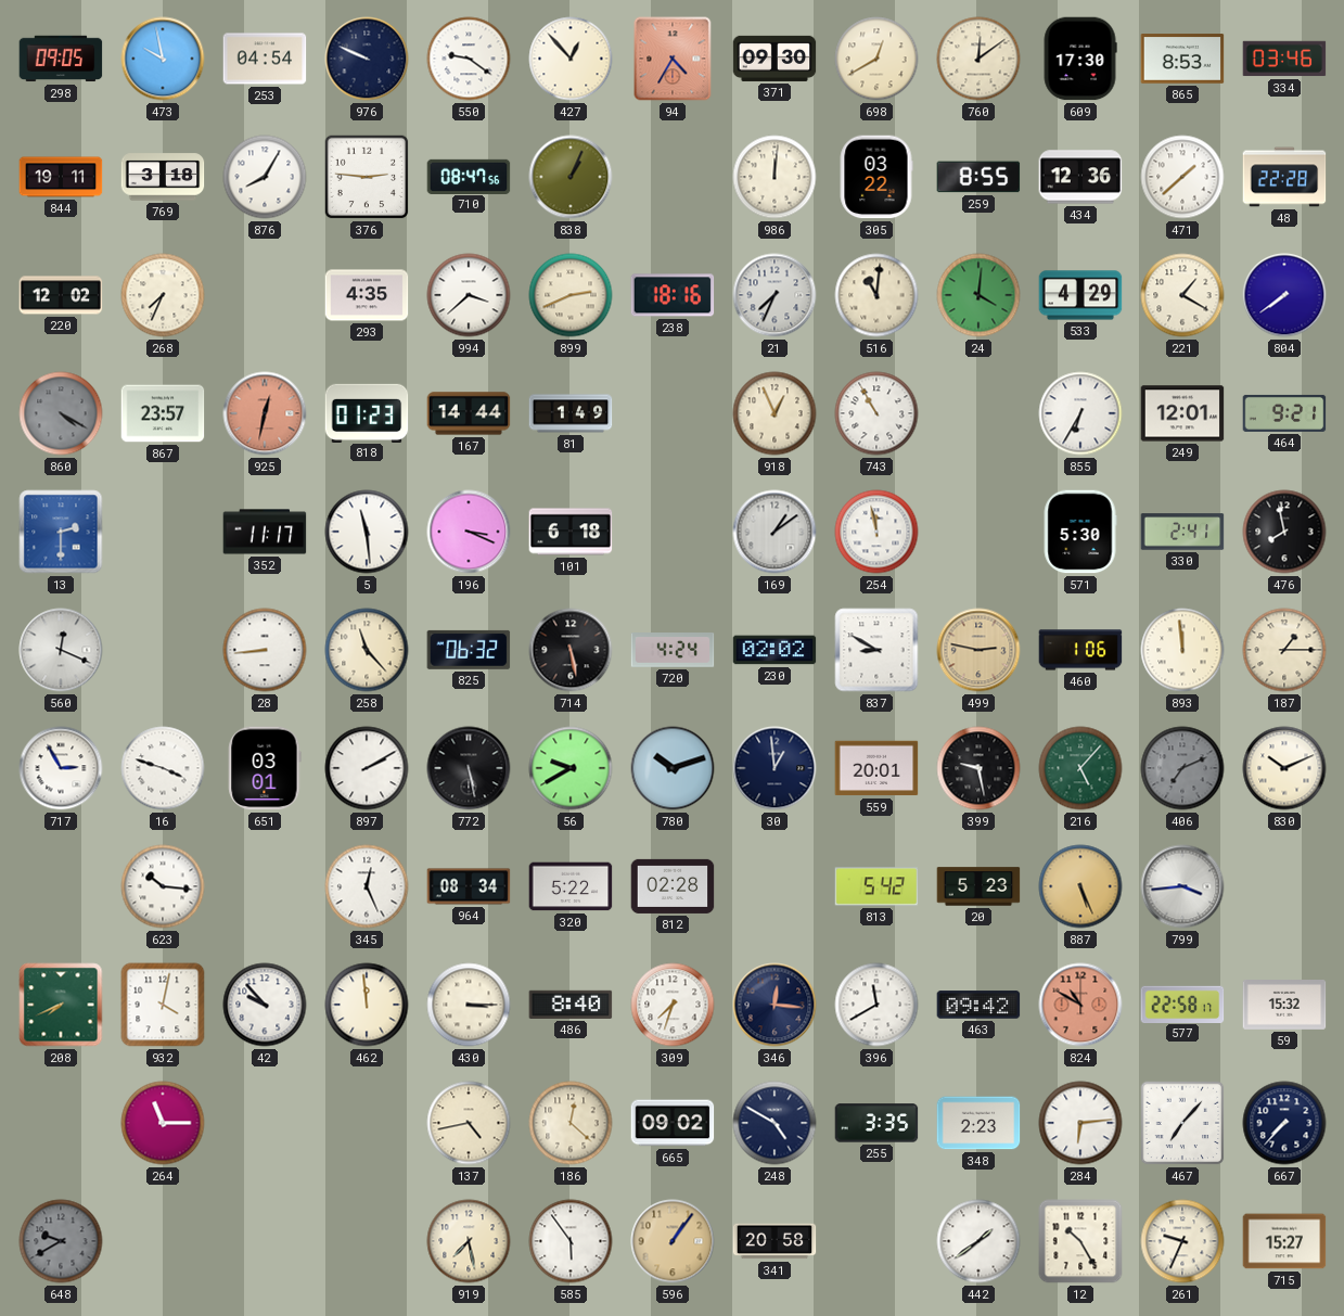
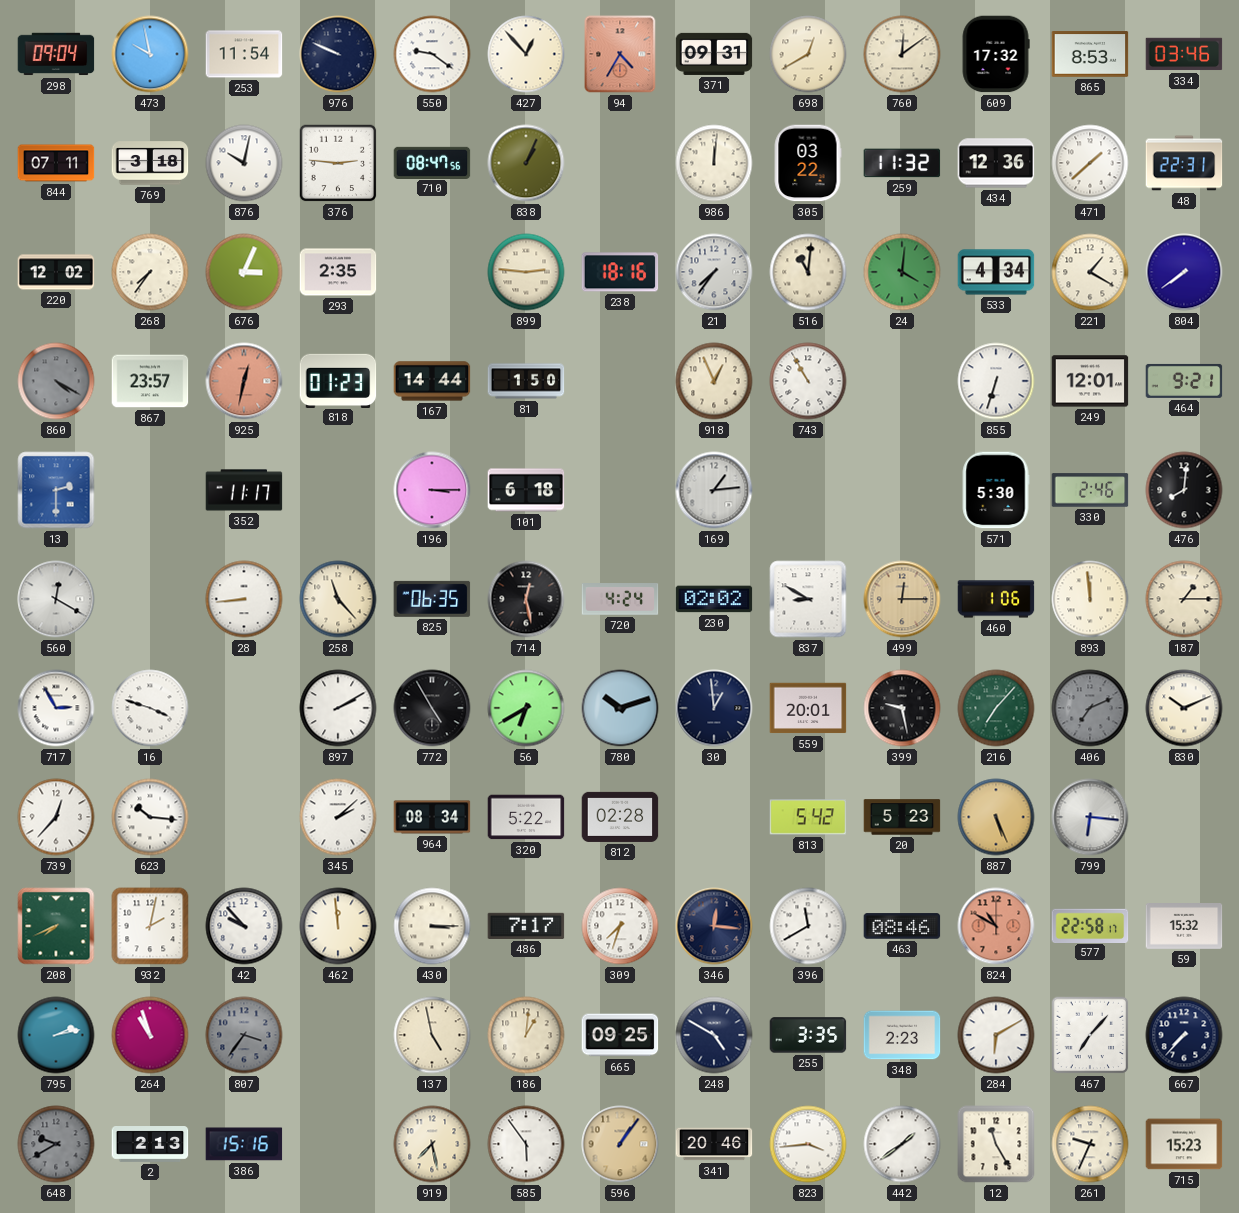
298: 09:05 -> 09:04
253: 04:54 -> 11:54
371: 09:30 -> 09:31
609: 17:30 -> 17:32
844: 19:11 -> 07:11
876: 8:05 -> 10:02
259: 8:55 -> 11:32
48: 22:28 -> 22:31
268: 7:34 -> 7:36
676: none -> 3:04
293: 4:35 -> 2:35
994: 3:38 -> none
899: 2:41 -> 2:46
21: 7:34 -> 7:36
533: 4:29 -> 4:34
81: 1:49 -> 1:50
855: 6:35 -> 6:33
5: 11:29 -> none
196: 3:19 -> 3:15
169: 1:09 -> 1:14
254: 11:58 -> none
330: 2:41 -> 2:46
476: 7:58 -> 8:01
560: 12:19 -> 12:20
825: 06:32 -> 06:35
714: 5:28 -> 12:28
499: 2:47 -> 12:15
651: 03:01 -> none
772: 5:28 -> 4:55
56: 9:40 -> 6:40
216: 5:07 -> 7:07
739: none -> 12:37
345: 12:26 -> 2:08
799: 3:44 -> 6:16
932: 4:02 -> 2:02
486: 8:40 -> 7:17
463: 09:42 -> 08:46
795: none -> 2:13
264: 11:15 -> 10:57
807: none -> 3:36
137: 4:43 -> 4:58
186: 12:22 -> 1:01
665: 09:02 -> 09:25
284: 6:14 -> 6:10
2: none -> 2:13
386: none -> 15:16
341: 20:58 -> 20:46
823: none -> 3:44
12: 10:25 -> 11:25
715: 15:27 -> 15:23
